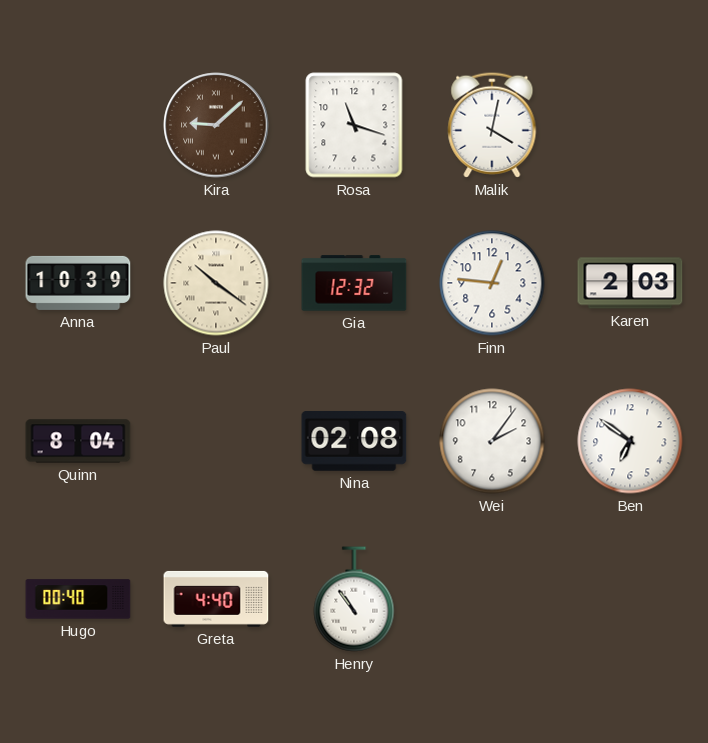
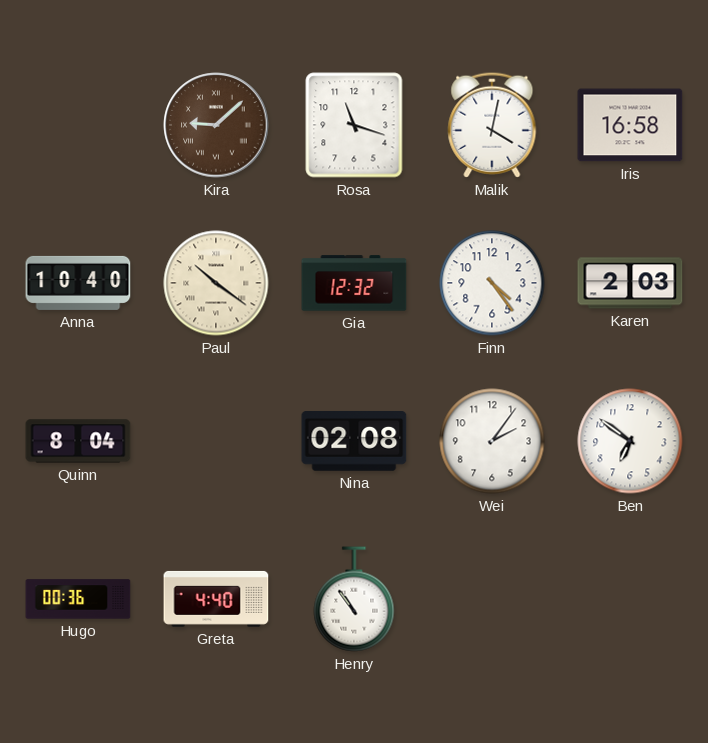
Iris: none -> 16:58
Anna: 10:39 -> 10:40
Finn: 12:46 -> 4:24
Hugo: 00:40 -> 00:36
